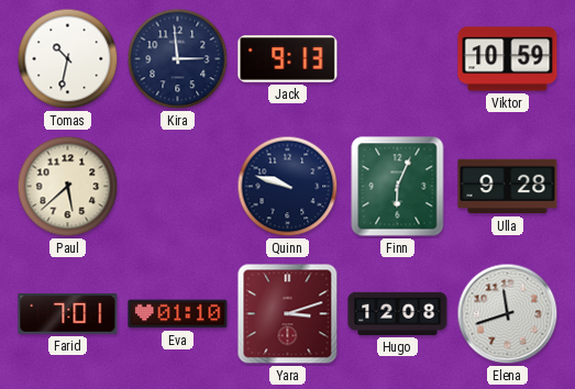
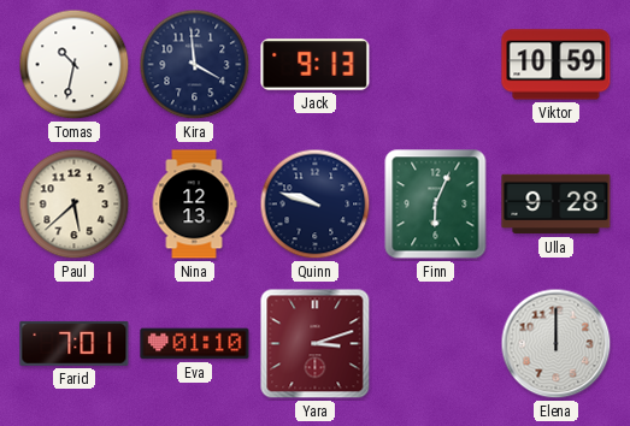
Kira: 2:59 -> 3:59
Nina: none -> 12:13
Hugo: 12:08 -> none
Elena: 11:42 -> 12:00
